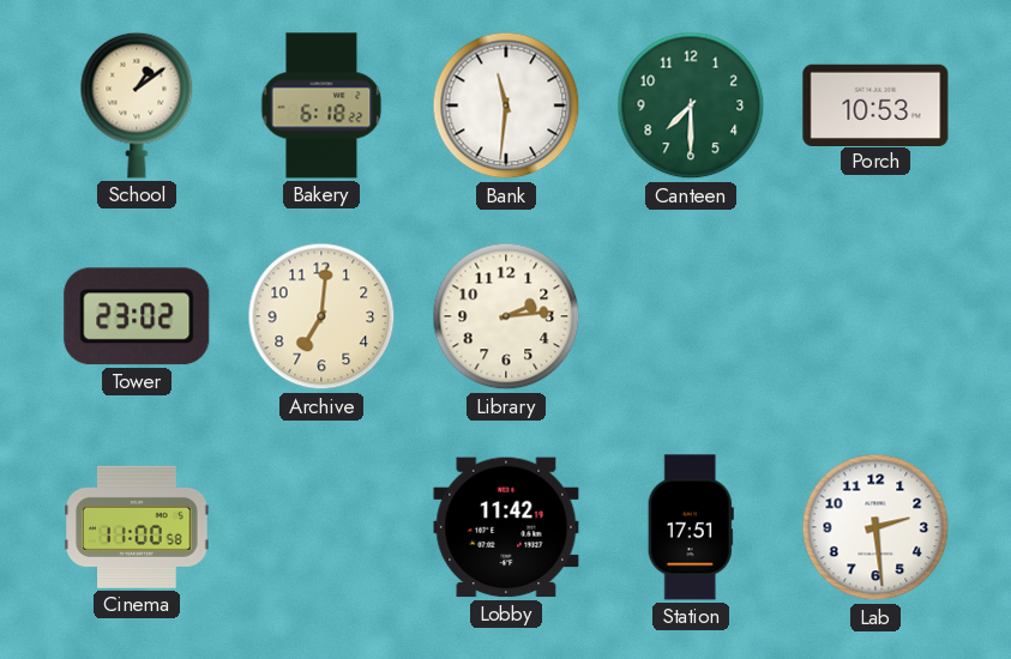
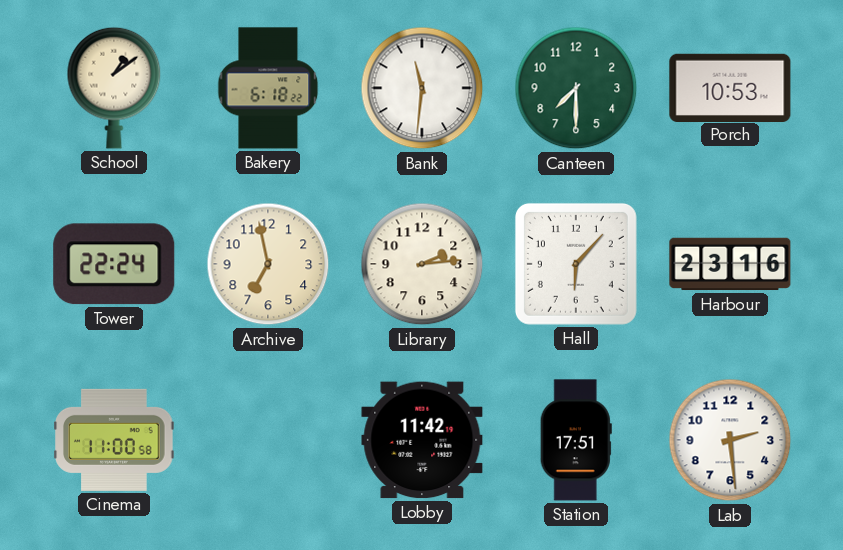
Tower: 23:02 -> 22:24
Archive: 7:01 -> 6:58
Hall: none -> 6:07
Harbour: none -> 23:16
